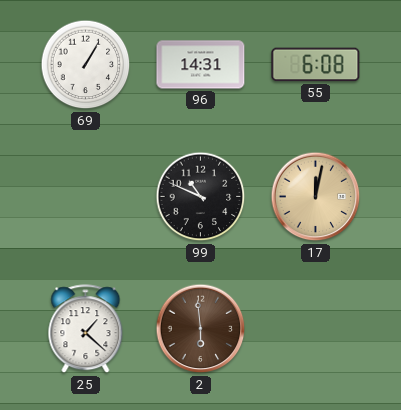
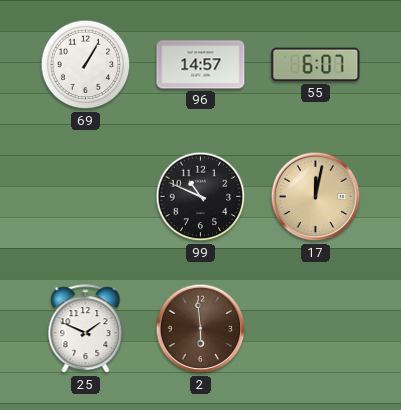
96: 14:31 -> 14:57
55: 6:08 -> 6:07
25: 1:22 -> 1:49
